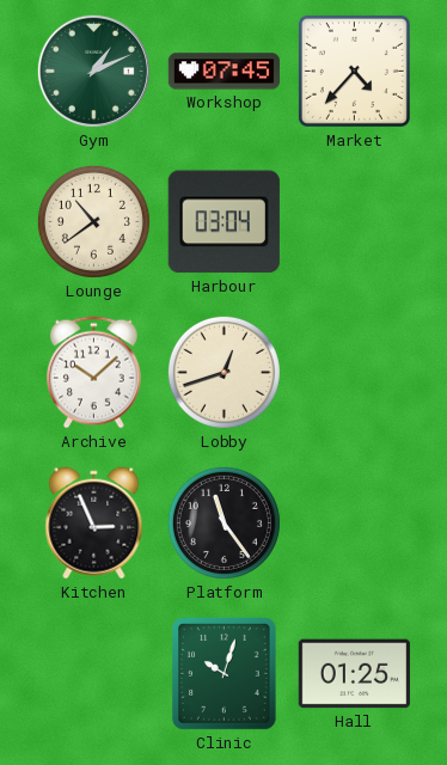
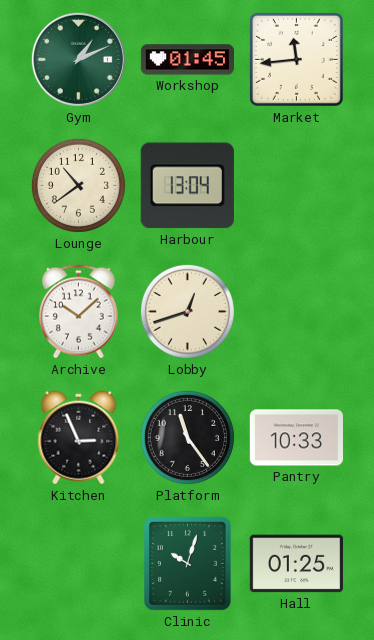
Workshop: 07:45 -> 01:45
Market: 4:37 -> 11:44
Harbour: 03:04 -> 13:04
Pantry: none -> 10:33
